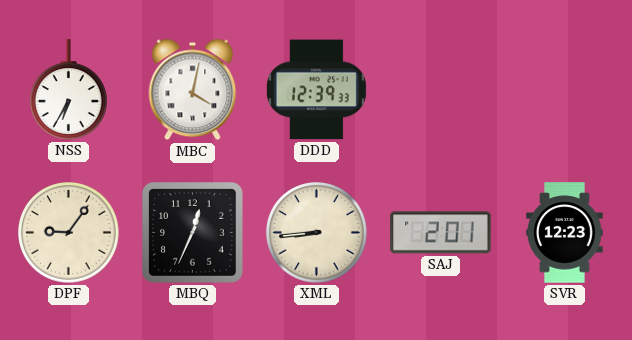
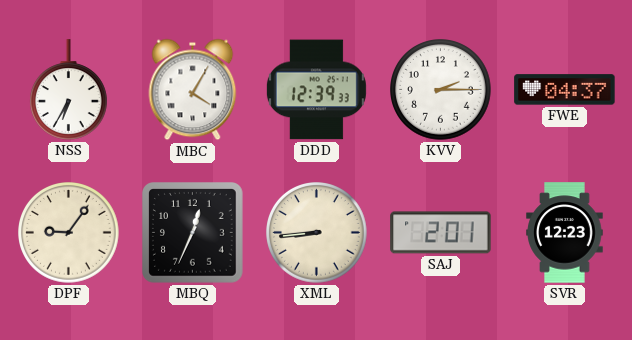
MBC: 4:02 -> 4:05
KVV: none -> 2:15
FWE: none -> 04:37
